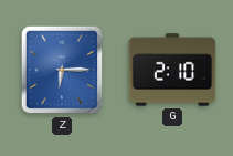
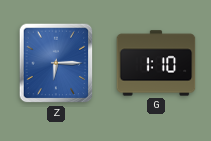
G: 2:10 -> 1:10
